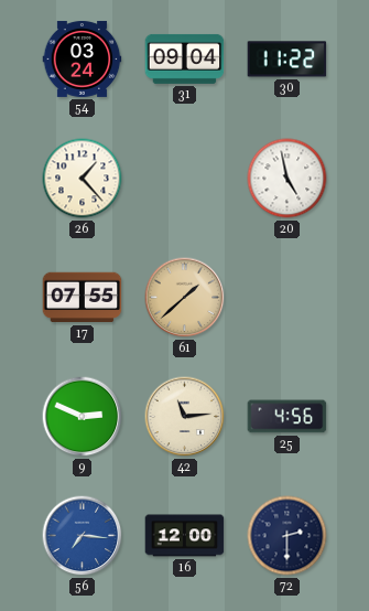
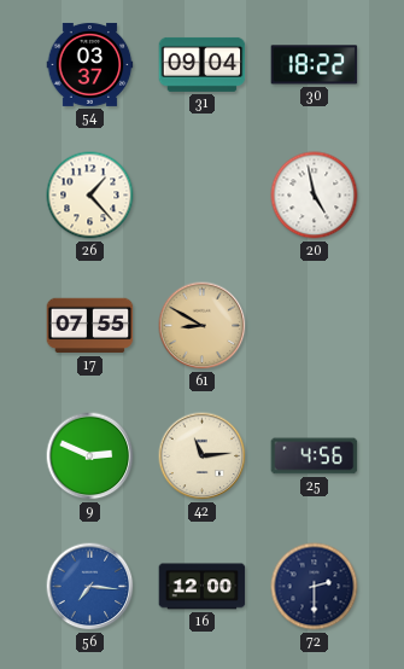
54: 03:24 -> 03:37
30: 11:22 -> 18:22
61: 1:38 -> 8:50
